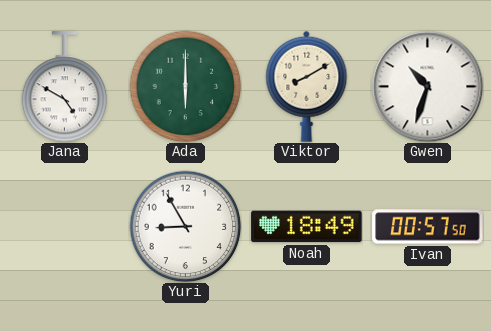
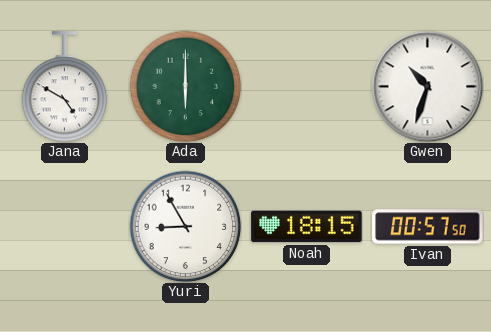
Viktor: 8:10 -> none
Noah: 18:49 -> 18:15
